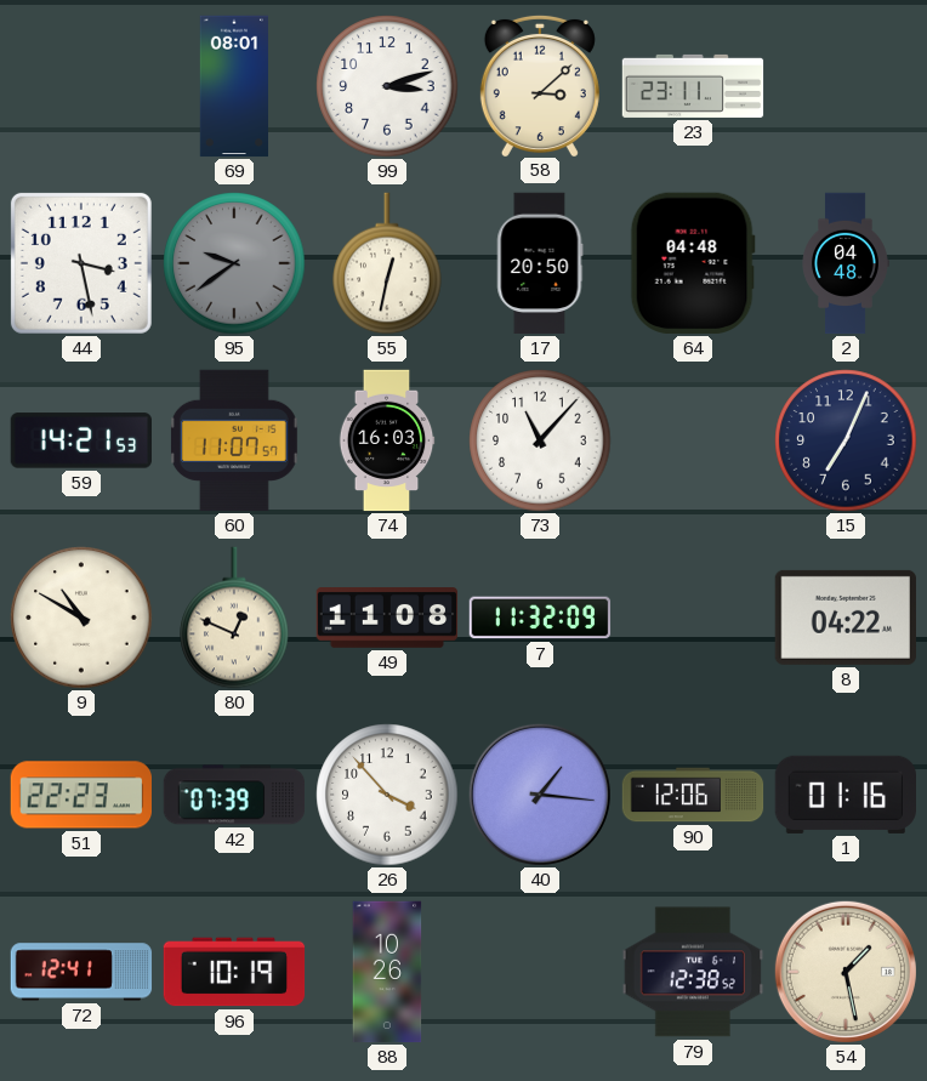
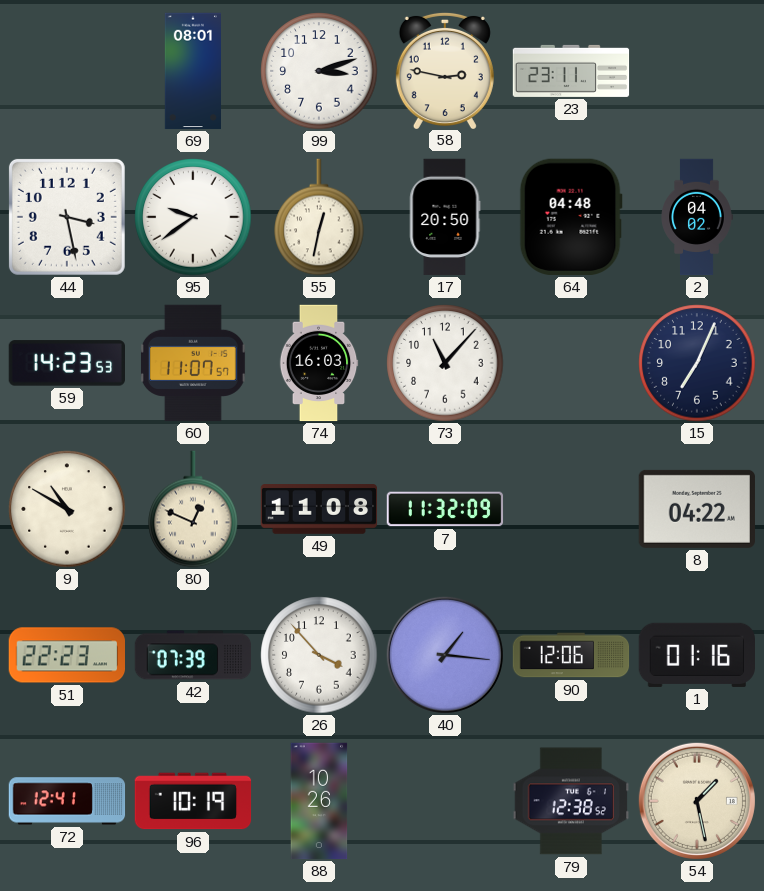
58: 3:08 -> 2:47
95 dial: grey -> white
2: 04:48 -> 04:02
59: 14:21 -> 14:23
